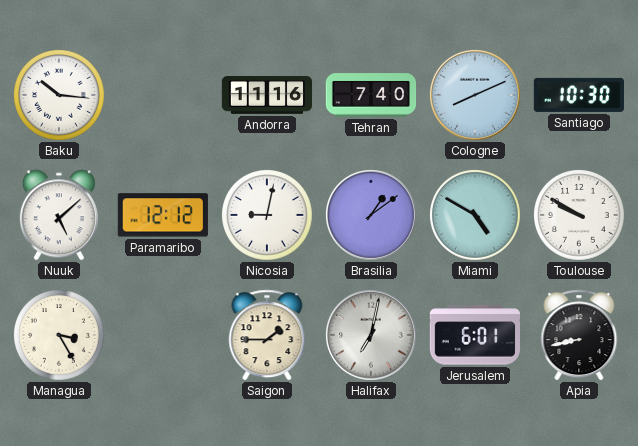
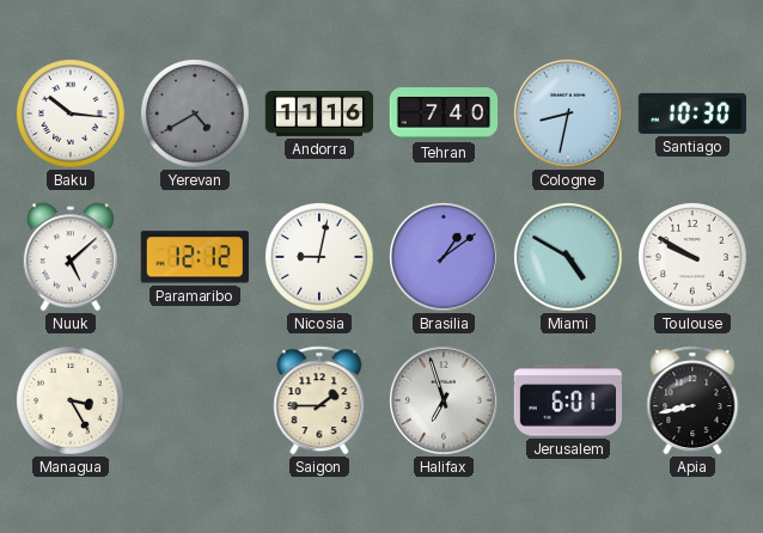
Yerevan: none -> 4:40
Cologne: 8:11 -> 8:32
Halifax: 7:02 -> 6:57
